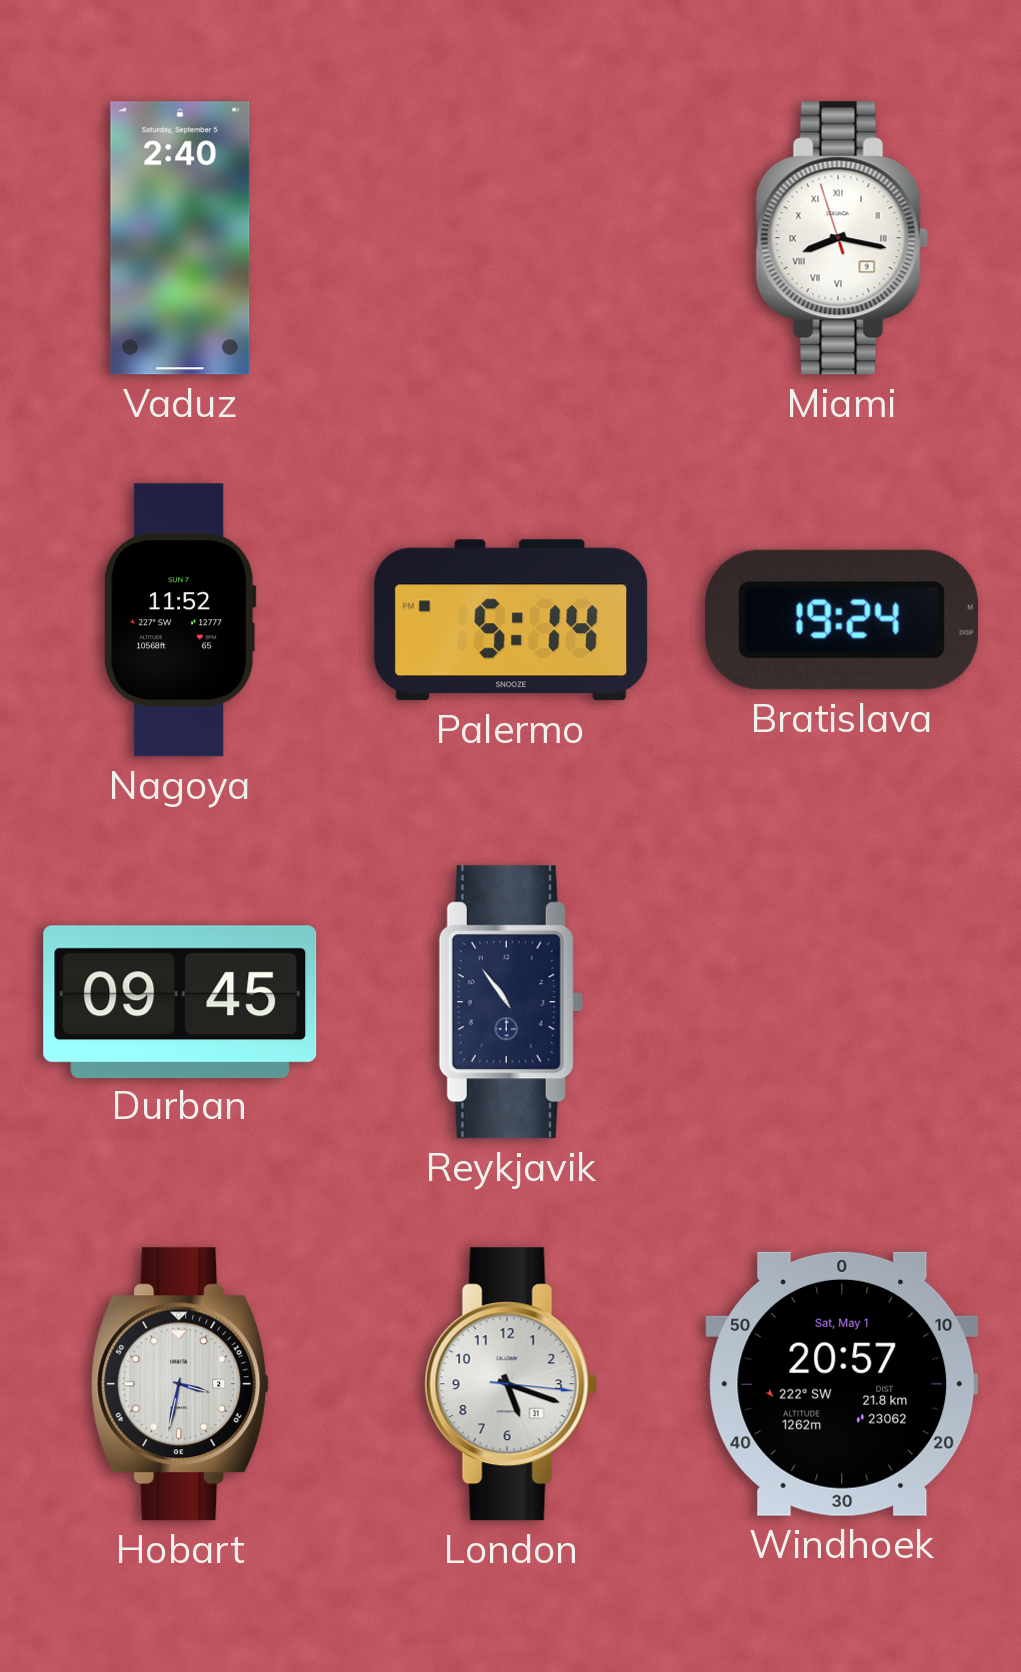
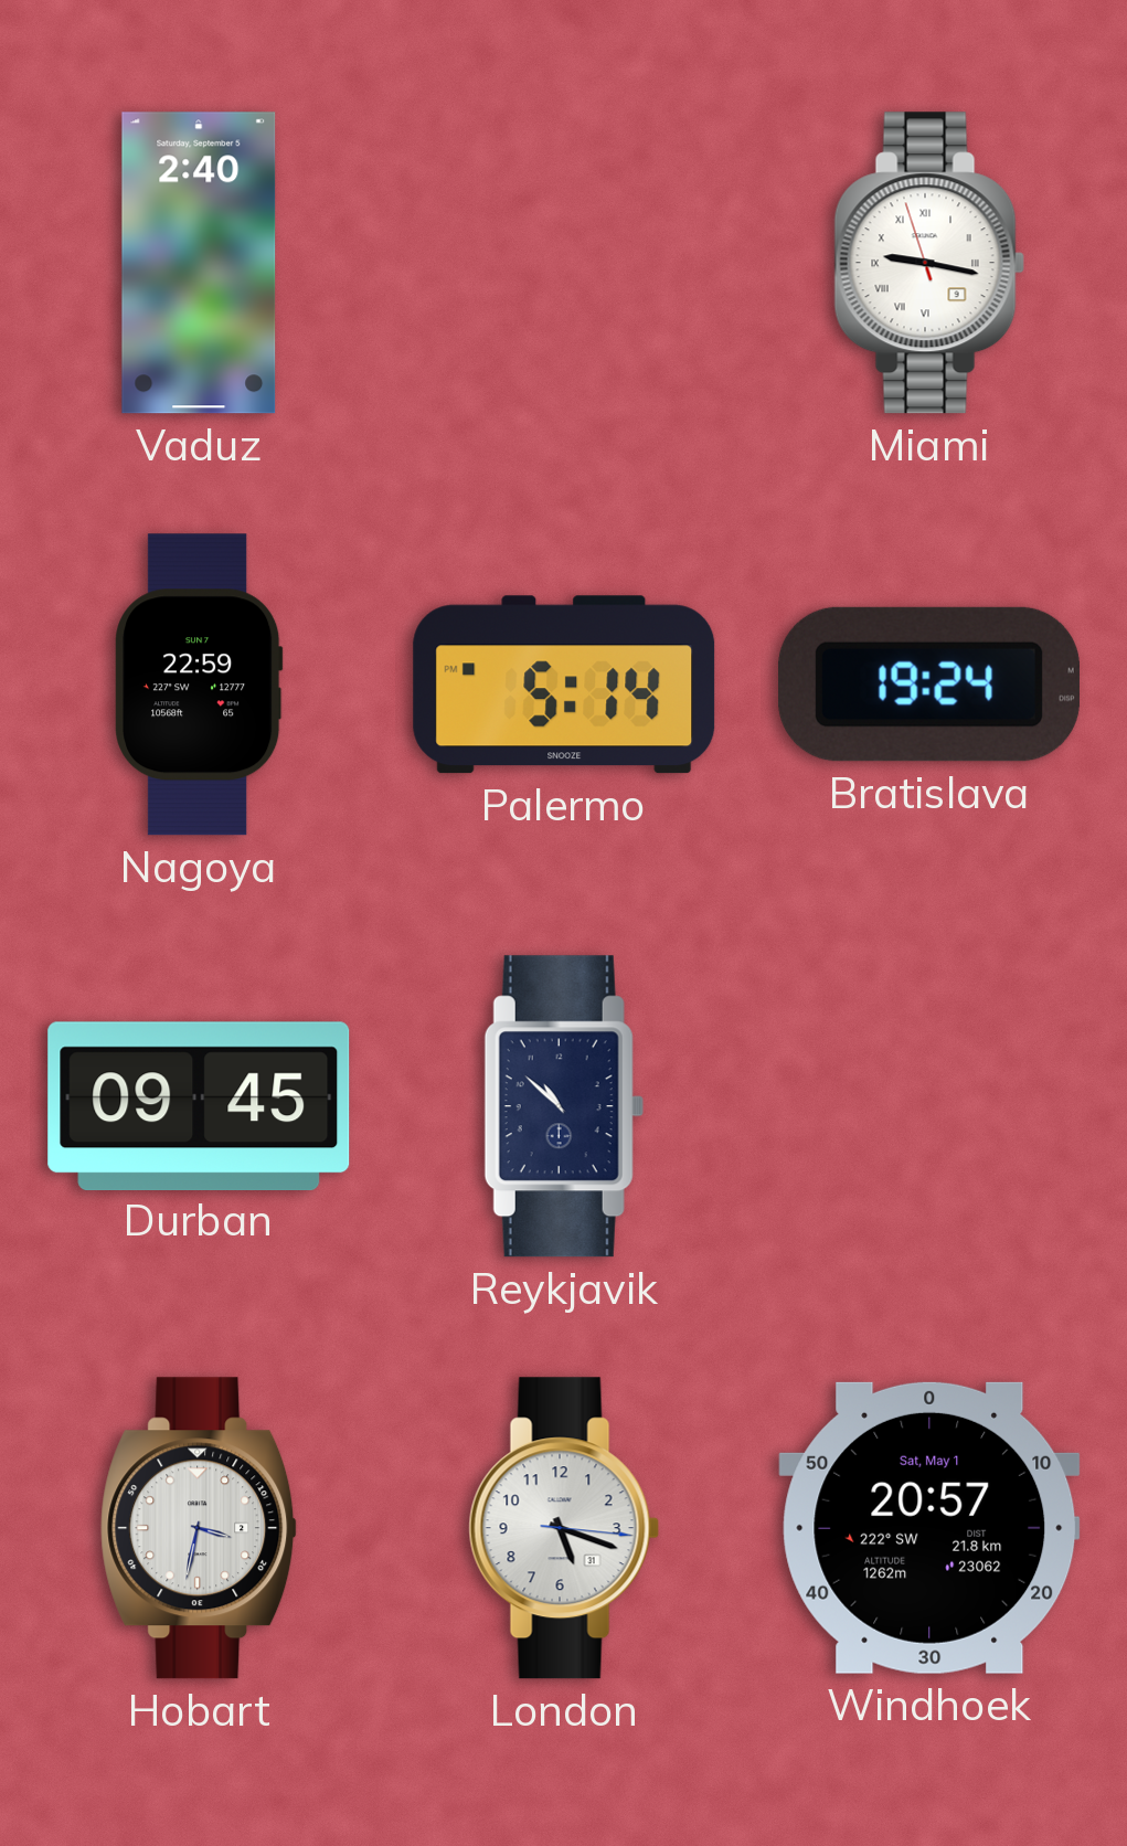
Miami: 8:16 -> 9:16
Nagoya: 11:52 -> 22:59
Reykjavik: 10:54 -> 10:52
